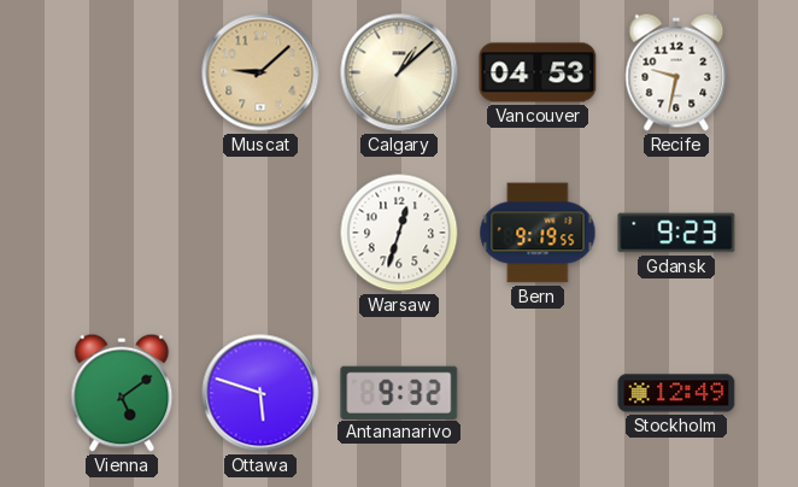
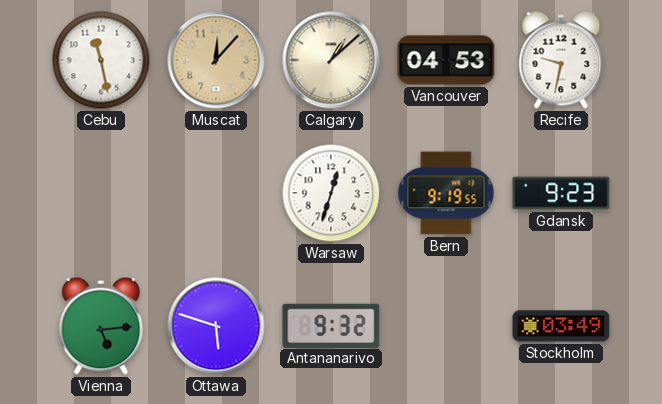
Cebu: none -> 11:28
Muscat: 9:08 -> 12:07
Vienna: 5:09 -> 5:14
Stockholm: 12:49 -> 03:49
